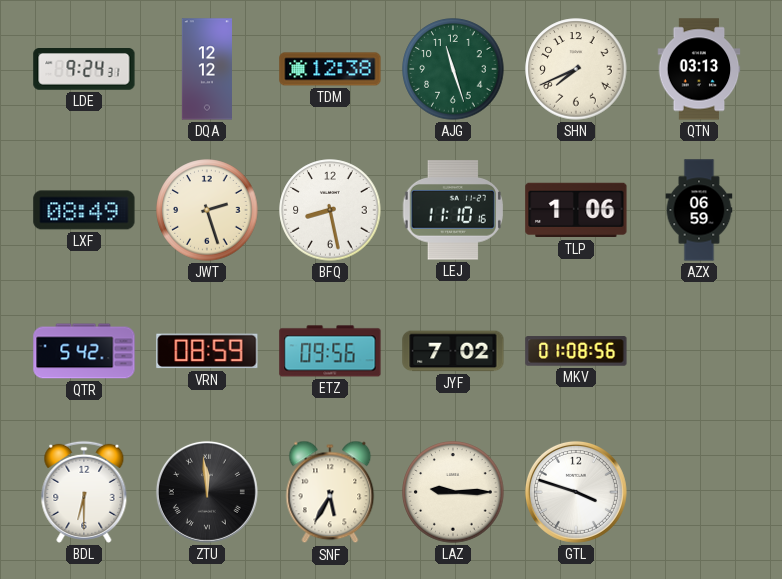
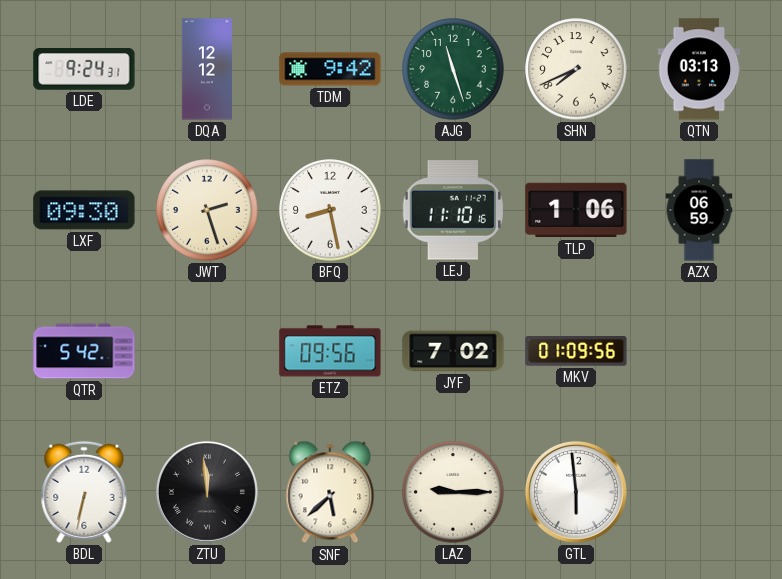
TDM: 12:38 -> 9:42
LXF: 08:49 -> 09:30
VRN: 08:59 -> none
MKV: 01:08 -> 01:09
BDL: 6:30 -> 6:32
SNF: 5:35 -> 5:38
GTL: 3:48 -> 5:59
